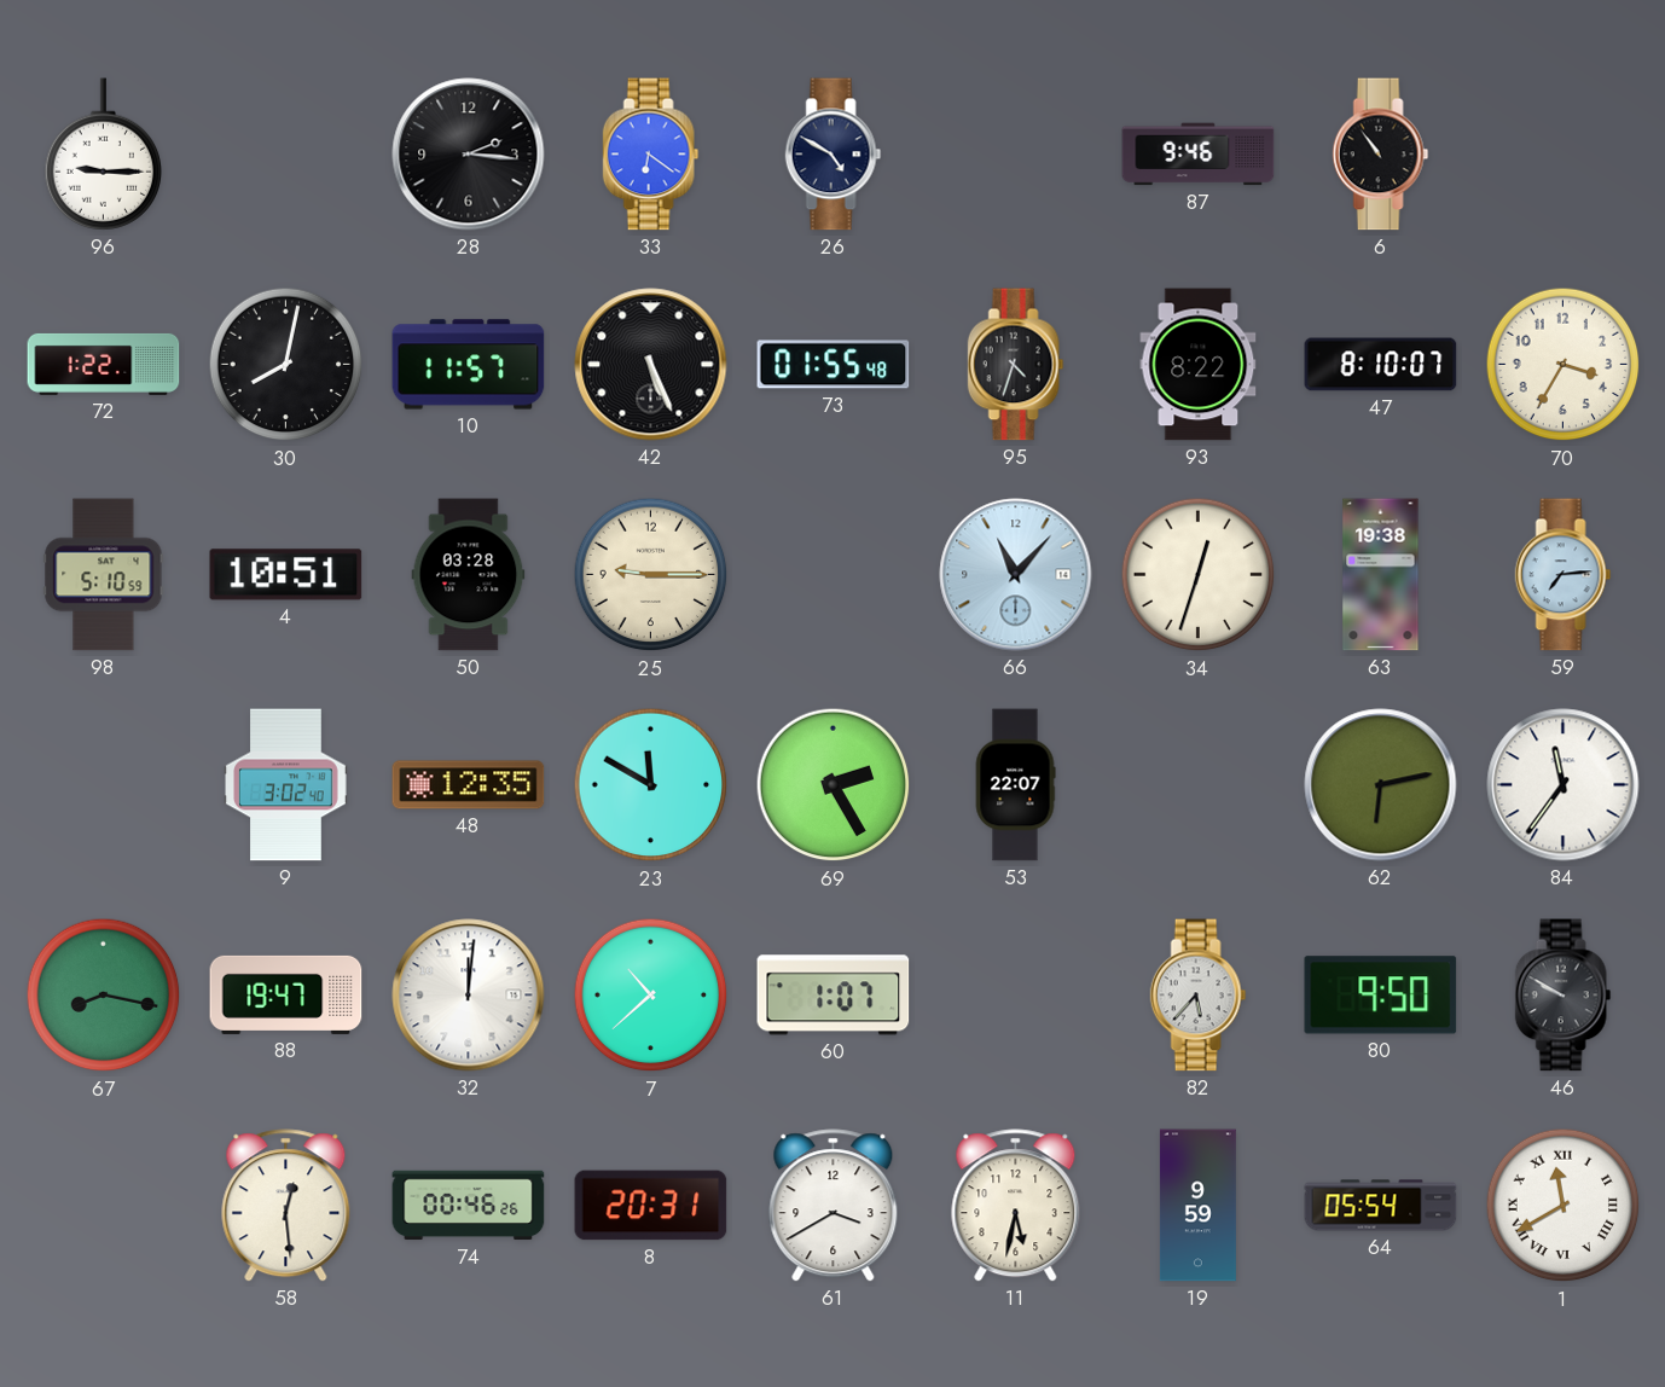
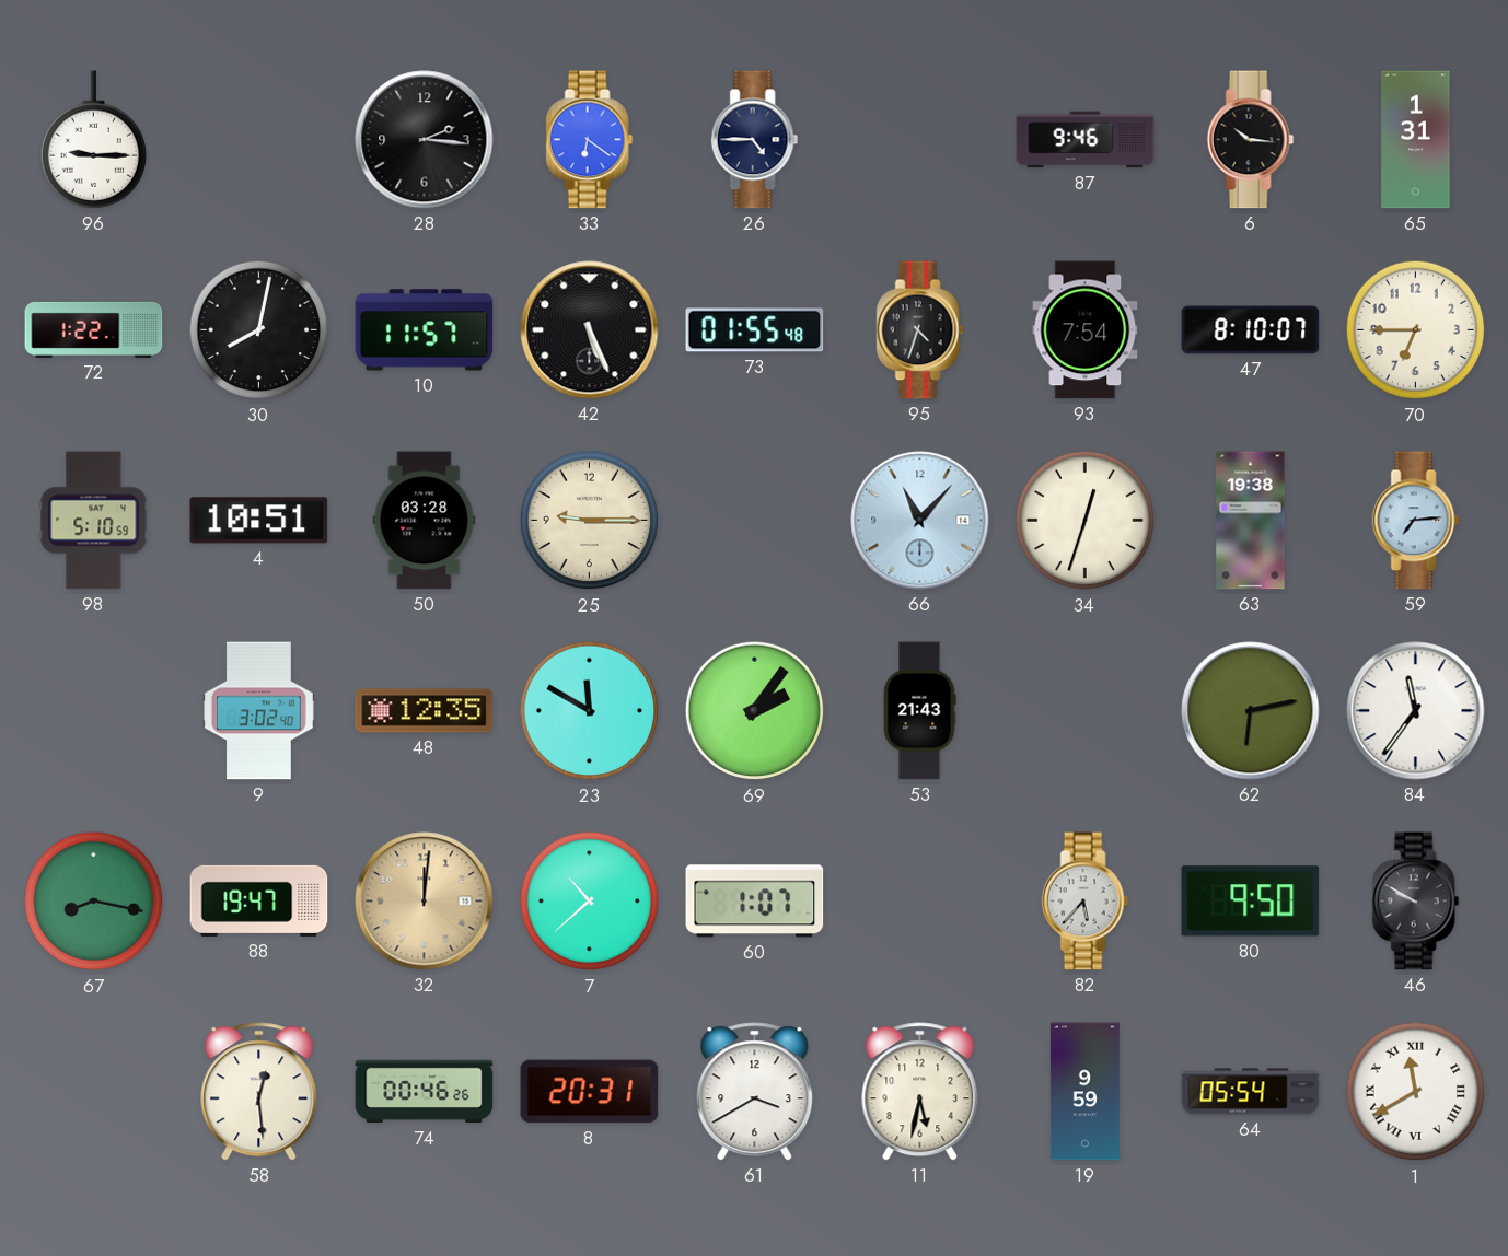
26: 4:50 -> 4:45
6: 10:54 -> 10:16
65: none -> 1:31
93: 8:22 -> 7:54
70: 3:35 -> 6:45
69: 2:25 -> 2:06
53: 22:07 -> 21:43
32 dial: white -> champagne
